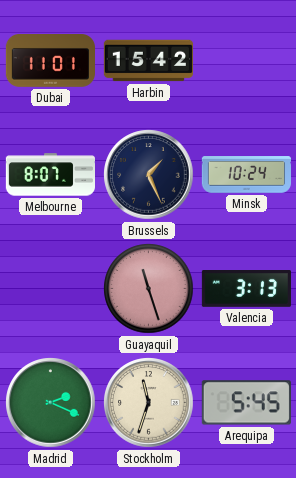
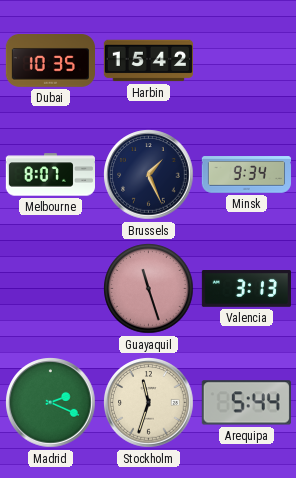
Dubai: 11:01 -> 10:35
Minsk: 10:24 -> 9:34
Arequipa: 5:45 -> 5:44
